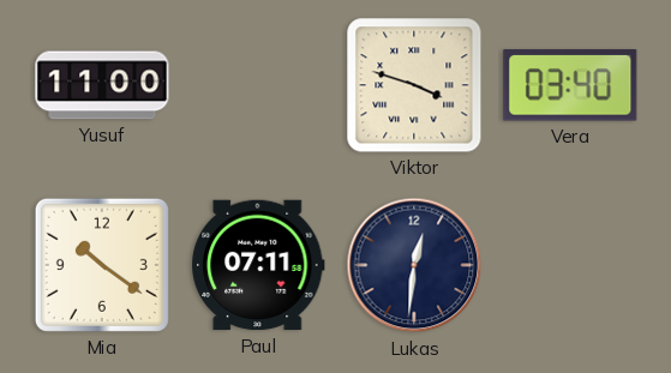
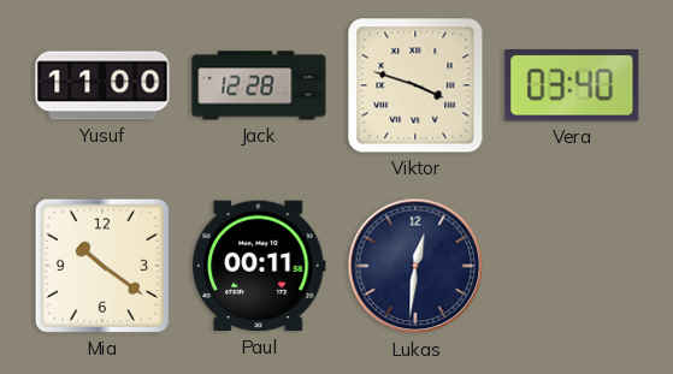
Jack: none -> 12:28
Paul: 07:11 -> 00:11
